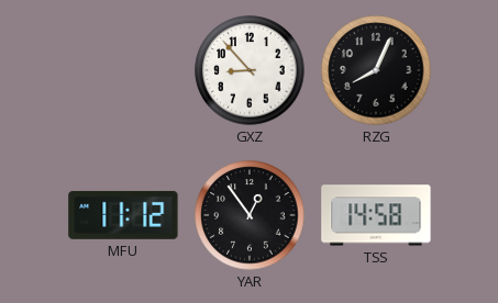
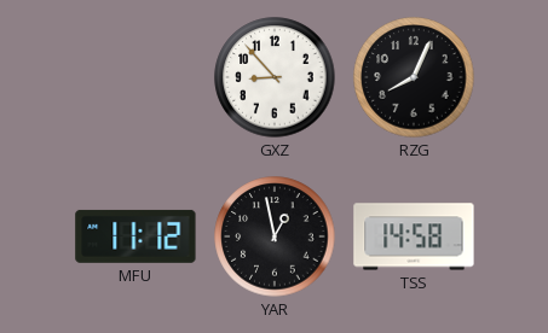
YAR: 12:54 -> 12:58
